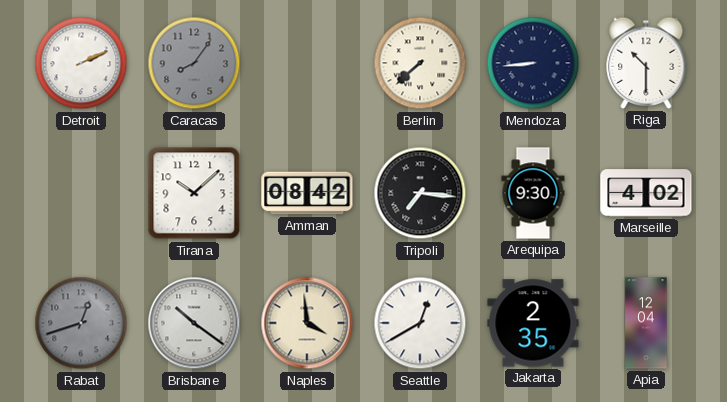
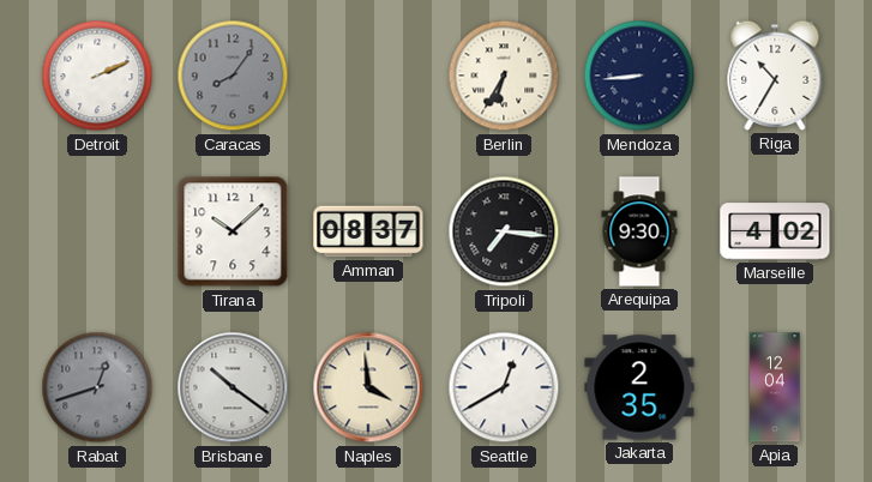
Berlin: 7:38 -> 6:35
Riga: 10:30 -> 10:35
Amman: 08:42 -> 08:37
